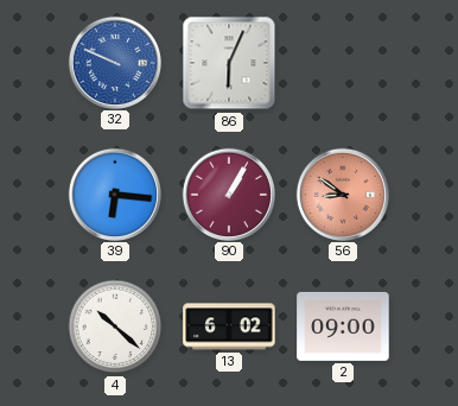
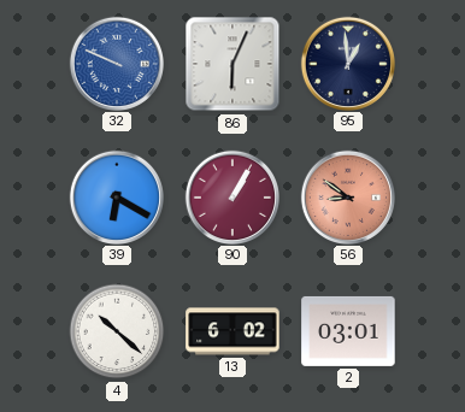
95: none -> 12:59
39: 6:16 -> 6:20
2: 09:00 -> 03:01
